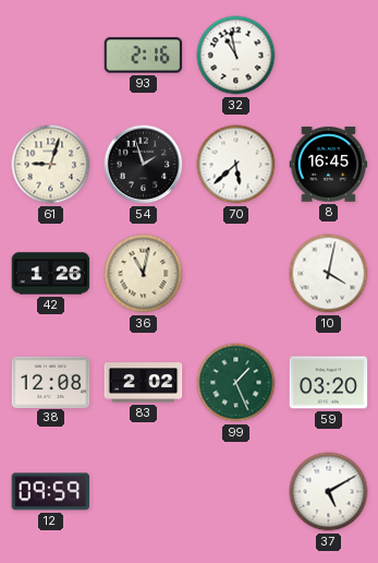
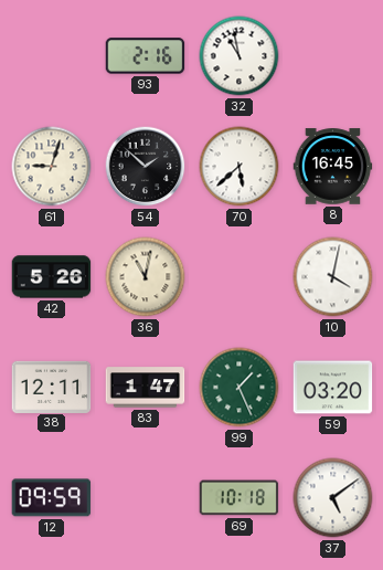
54: 1:57 -> 1:52
42: 1:26 -> 5:26
38: 12:08 -> 12:11
83: 2:02 -> 1:47
69: none -> 10:18
37: 5:10 -> 5:09
